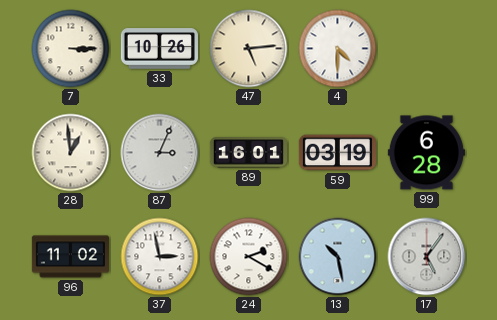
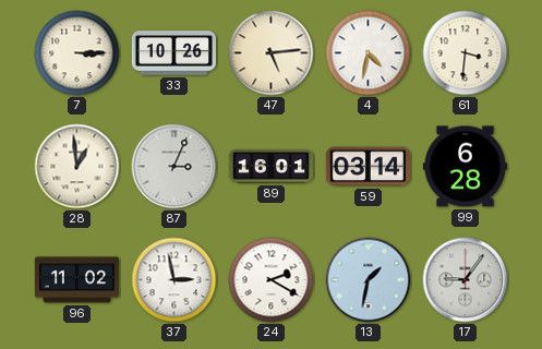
4: 4:30 -> 4:32
61: none -> 3:31
59: 03:19 -> 03:14
13: 10:28 -> 1:32
17: 5:06 -> 9:06
